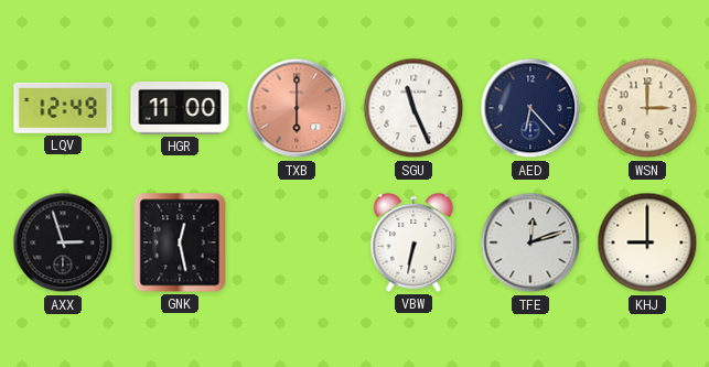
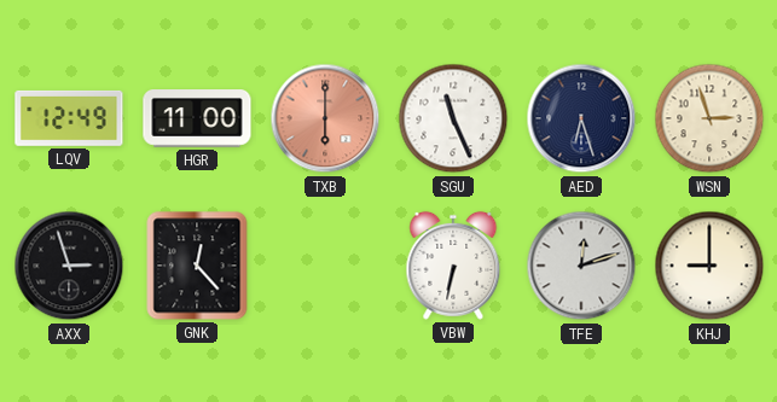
AED: 6:23 -> 6:27
WSN: 3:00 -> 2:57
GNK: 12:28 -> 12:23
